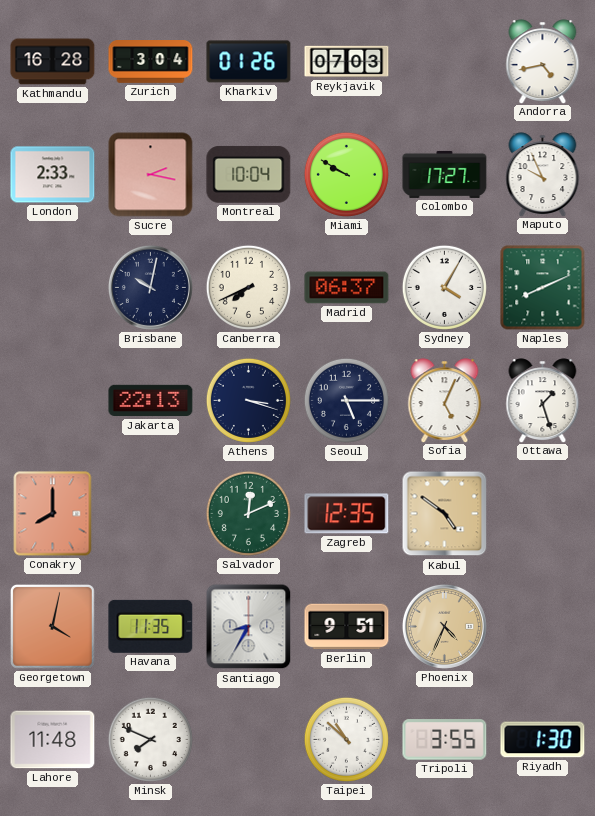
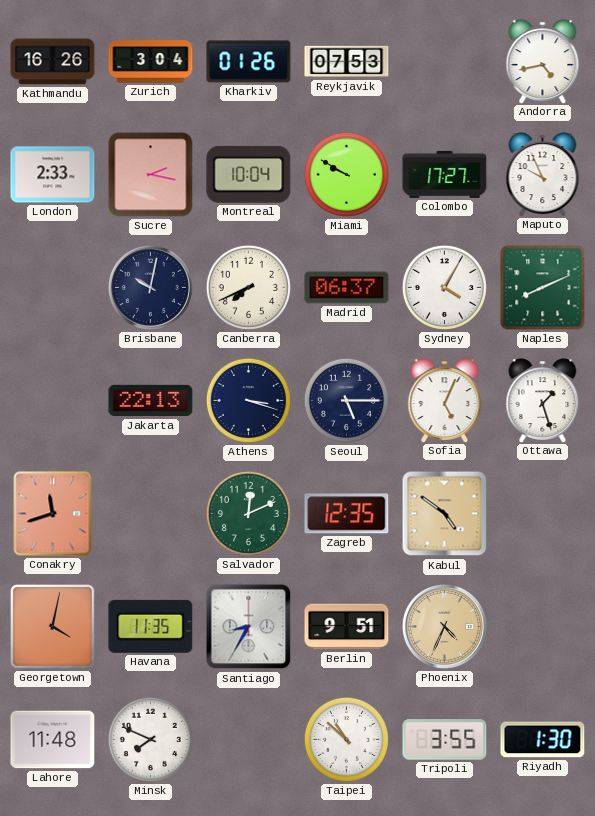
Kathmandu: 16:28 -> 16:26
Reykjavik: 07:03 -> 07:53
Conakry: 8:00 -> 11:42
